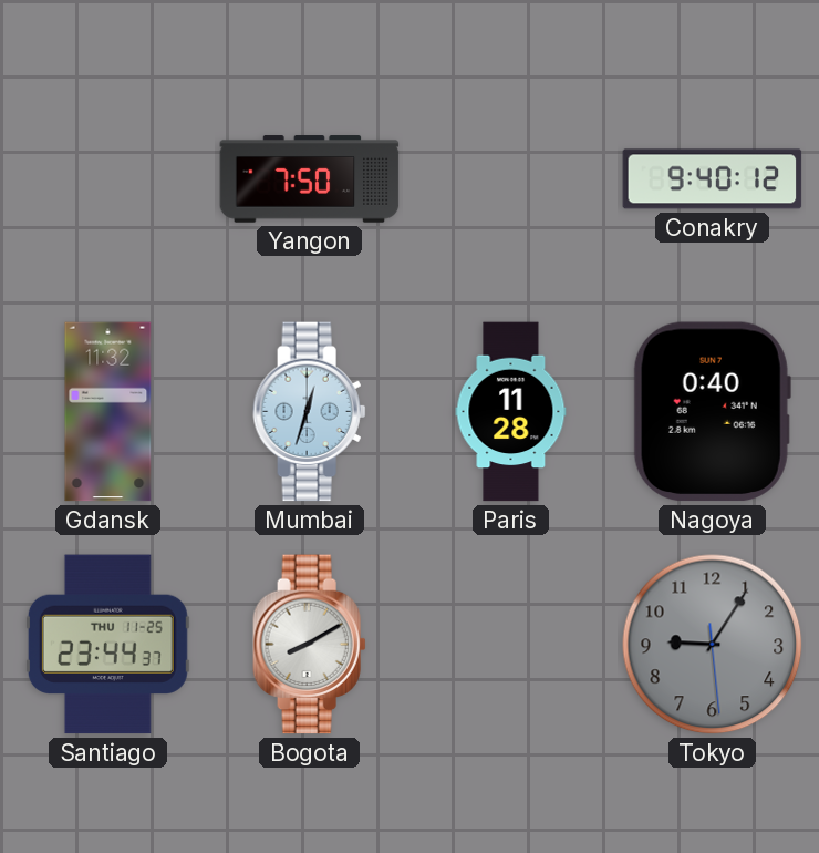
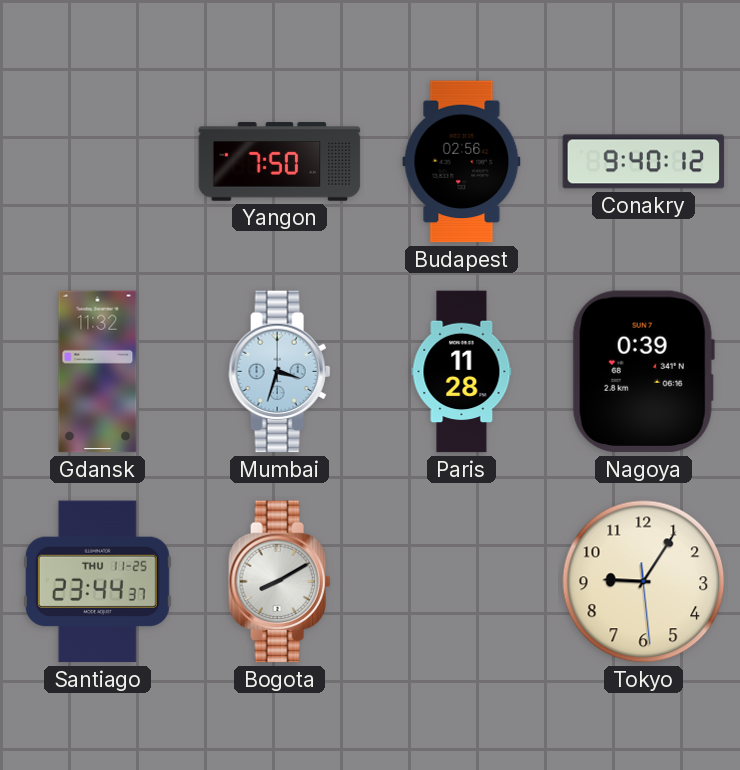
Budapest: none -> 02:56
Mumbai: 12:33 -> 3:33
Nagoya: 0:40 -> 0:39
Tokyo dial: grey -> cream
